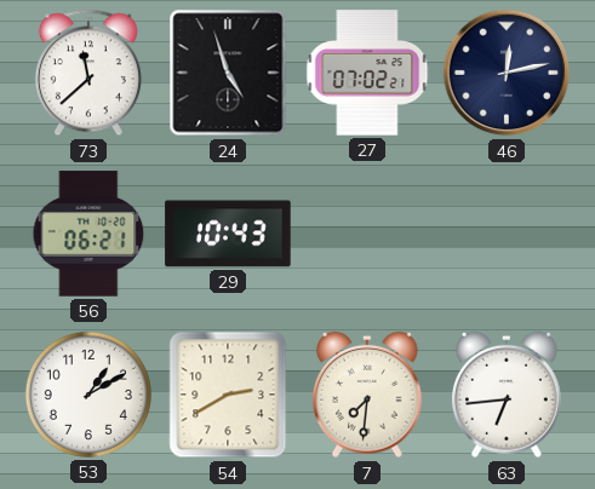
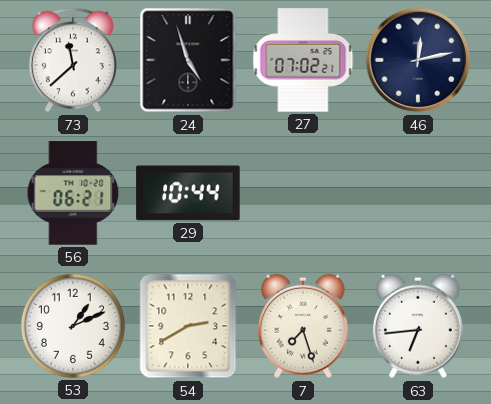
29: 10:43 -> 10:44
53: 1:10 -> 1:11
7: 7:31 -> 7:27
